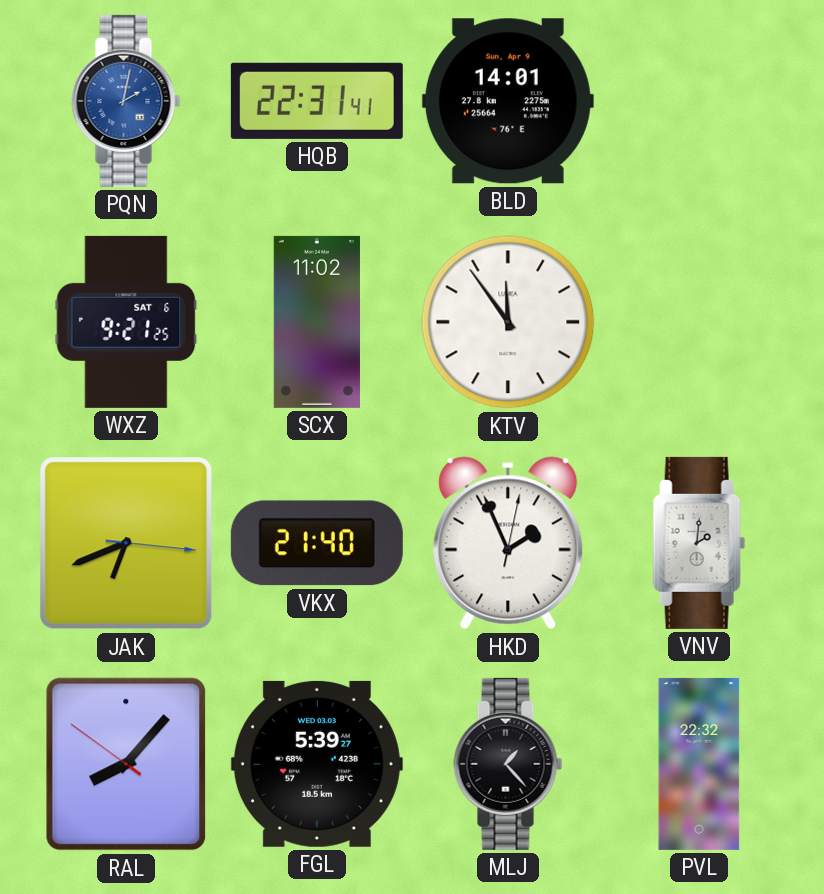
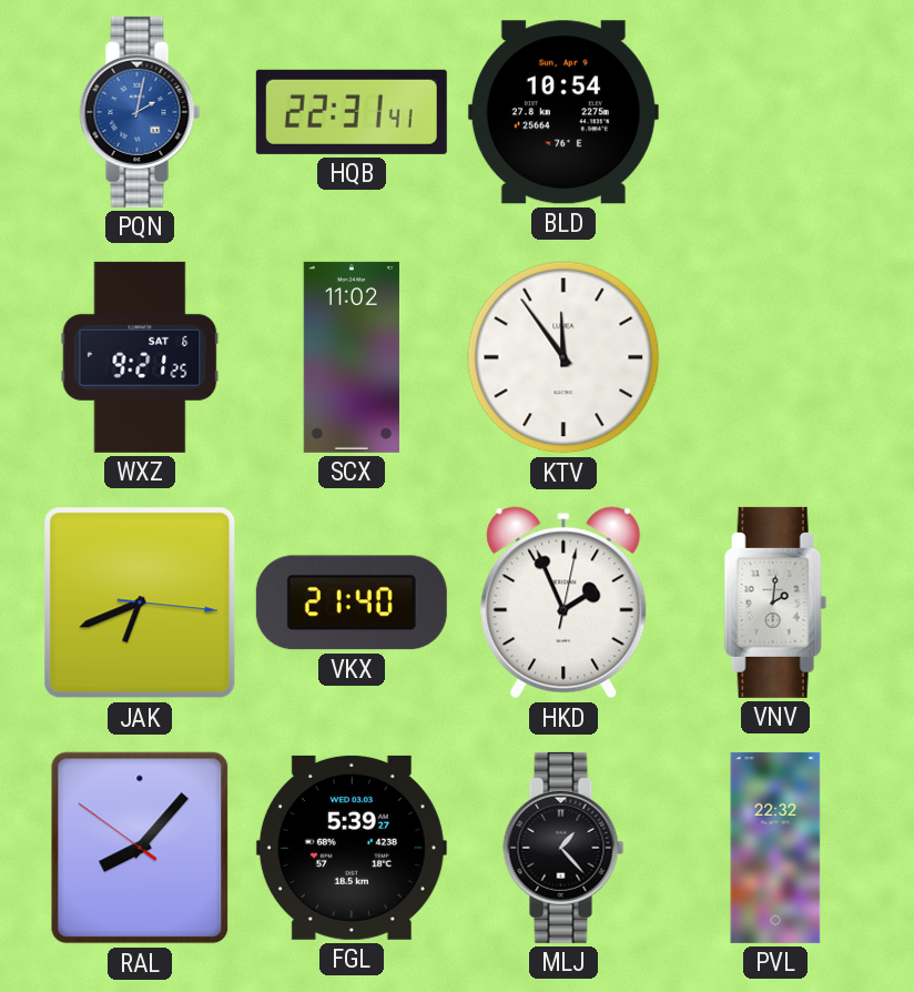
BLD: 14:01 -> 10:54
